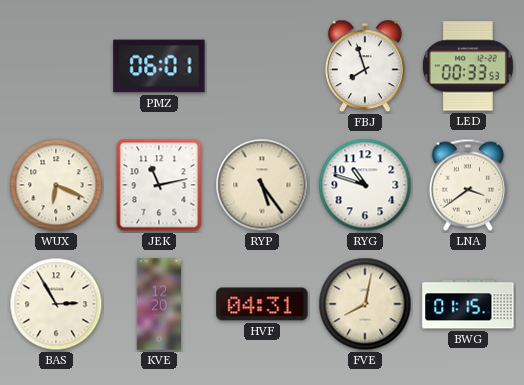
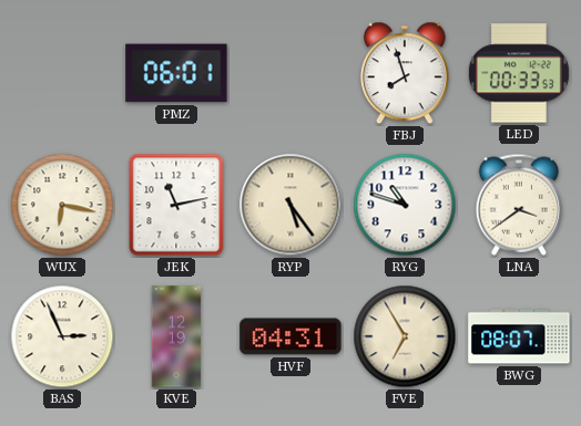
WUX: 6:19 -> 6:17
BAS: 2:55 -> 2:56
KVE: 12:20 -> 12:19
FVE: 8:02 -> 6:55
BWG: 01:15 -> 08:07
